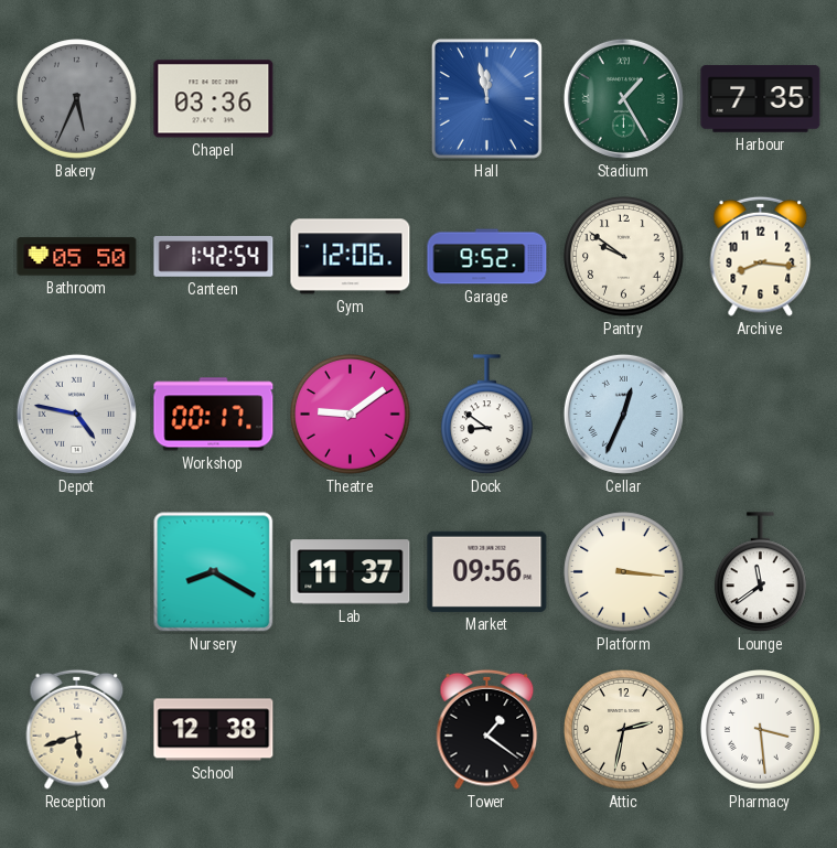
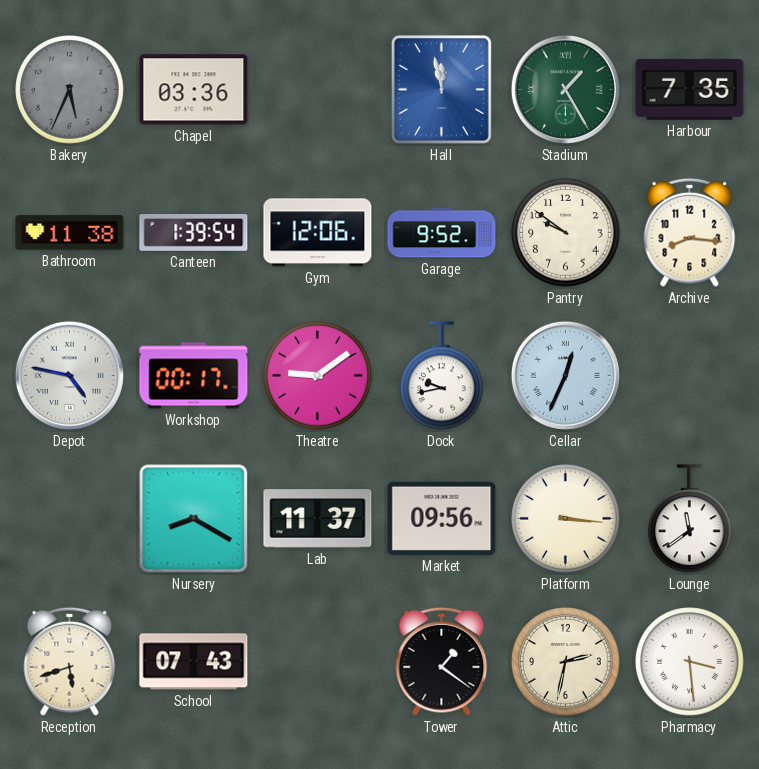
Bathroom: 05:50 -> 11:38
Canteen: 1:42 -> 1:39
Dock: 8:51 -> 9:43
School: 12:38 -> 07:43
